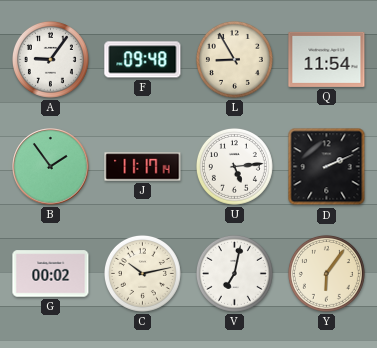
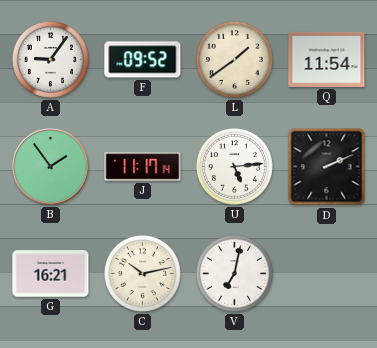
F: 09:48 -> 09:52
L: 8:55 -> 1:39
G: 00:02 -> 16:21
Y: 6:06 -> none
